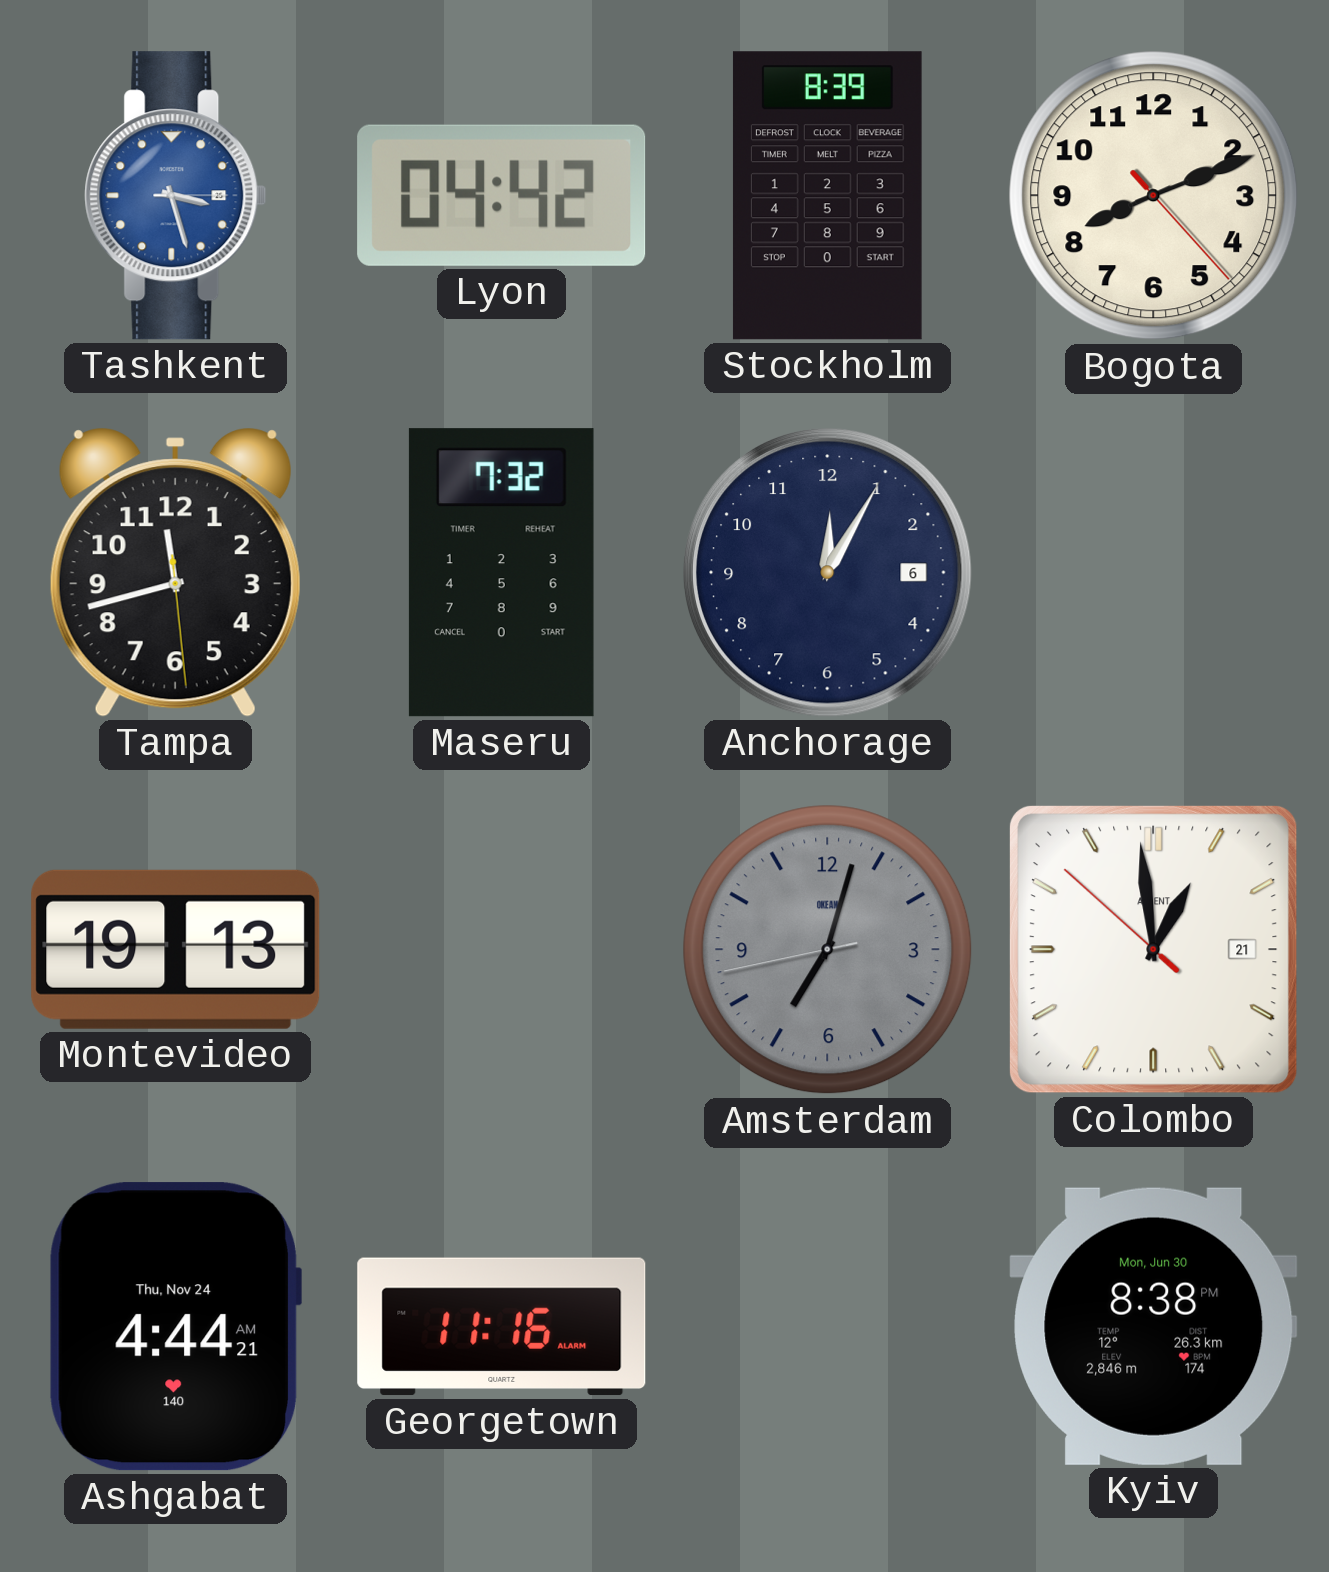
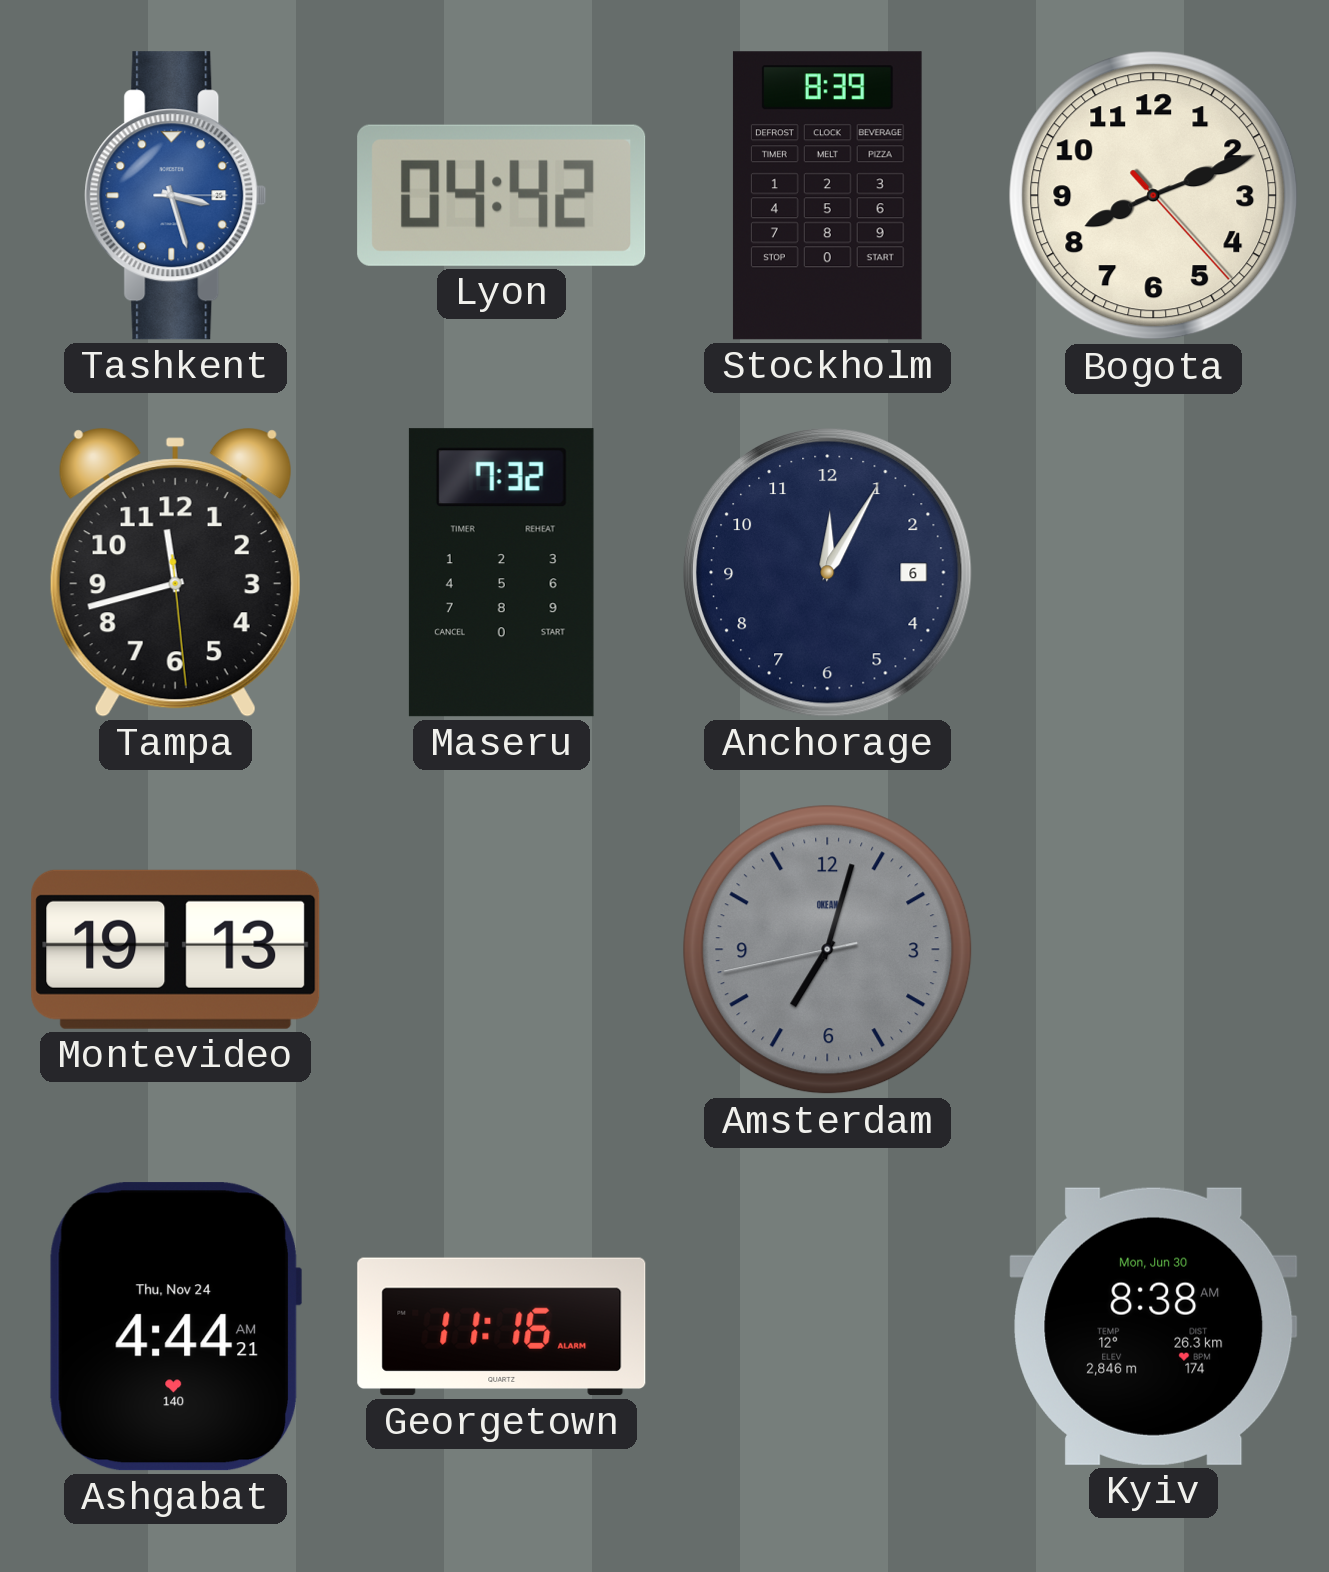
Colombo: 12:58 -> none
Kyiv: 8:38 PM -> 8:38 AM
